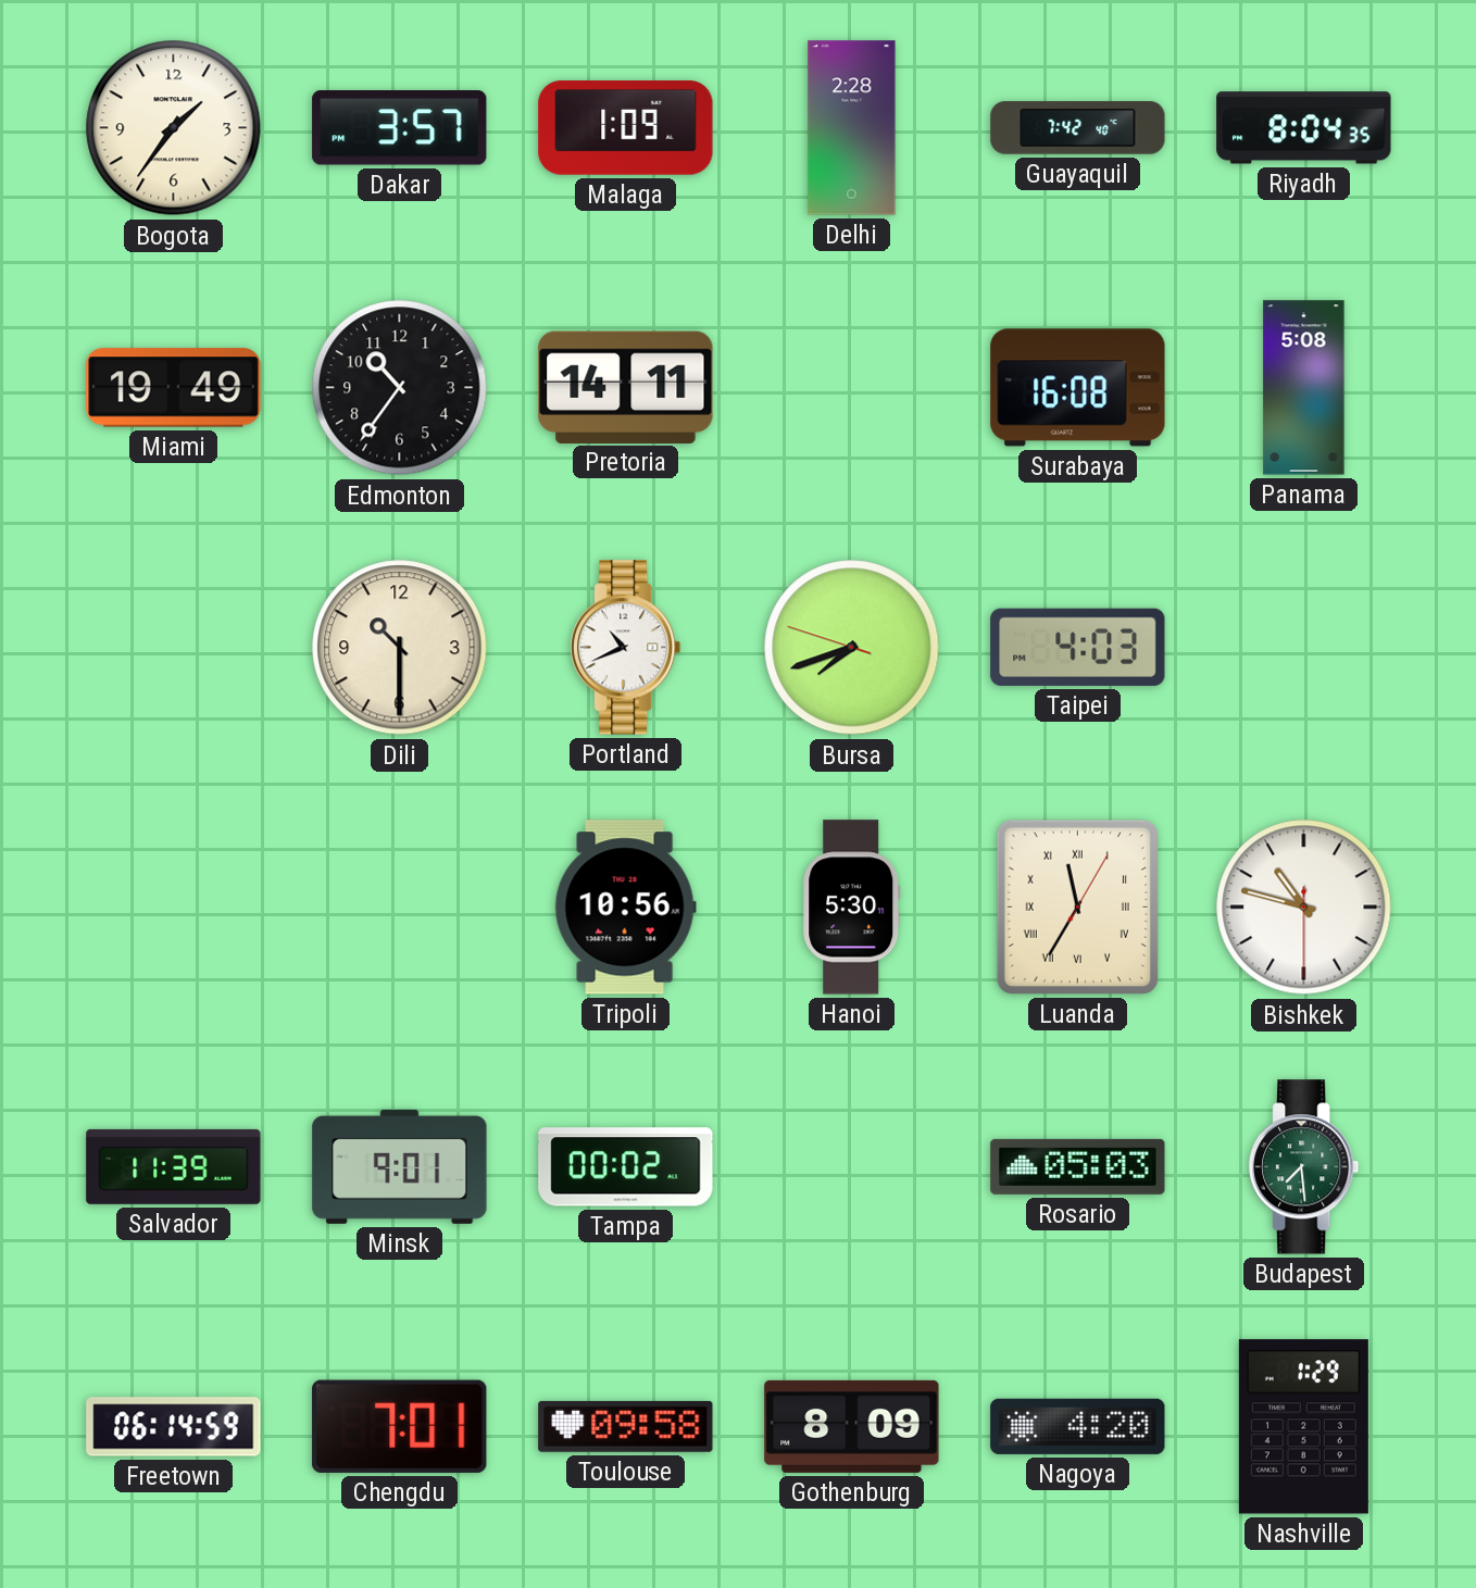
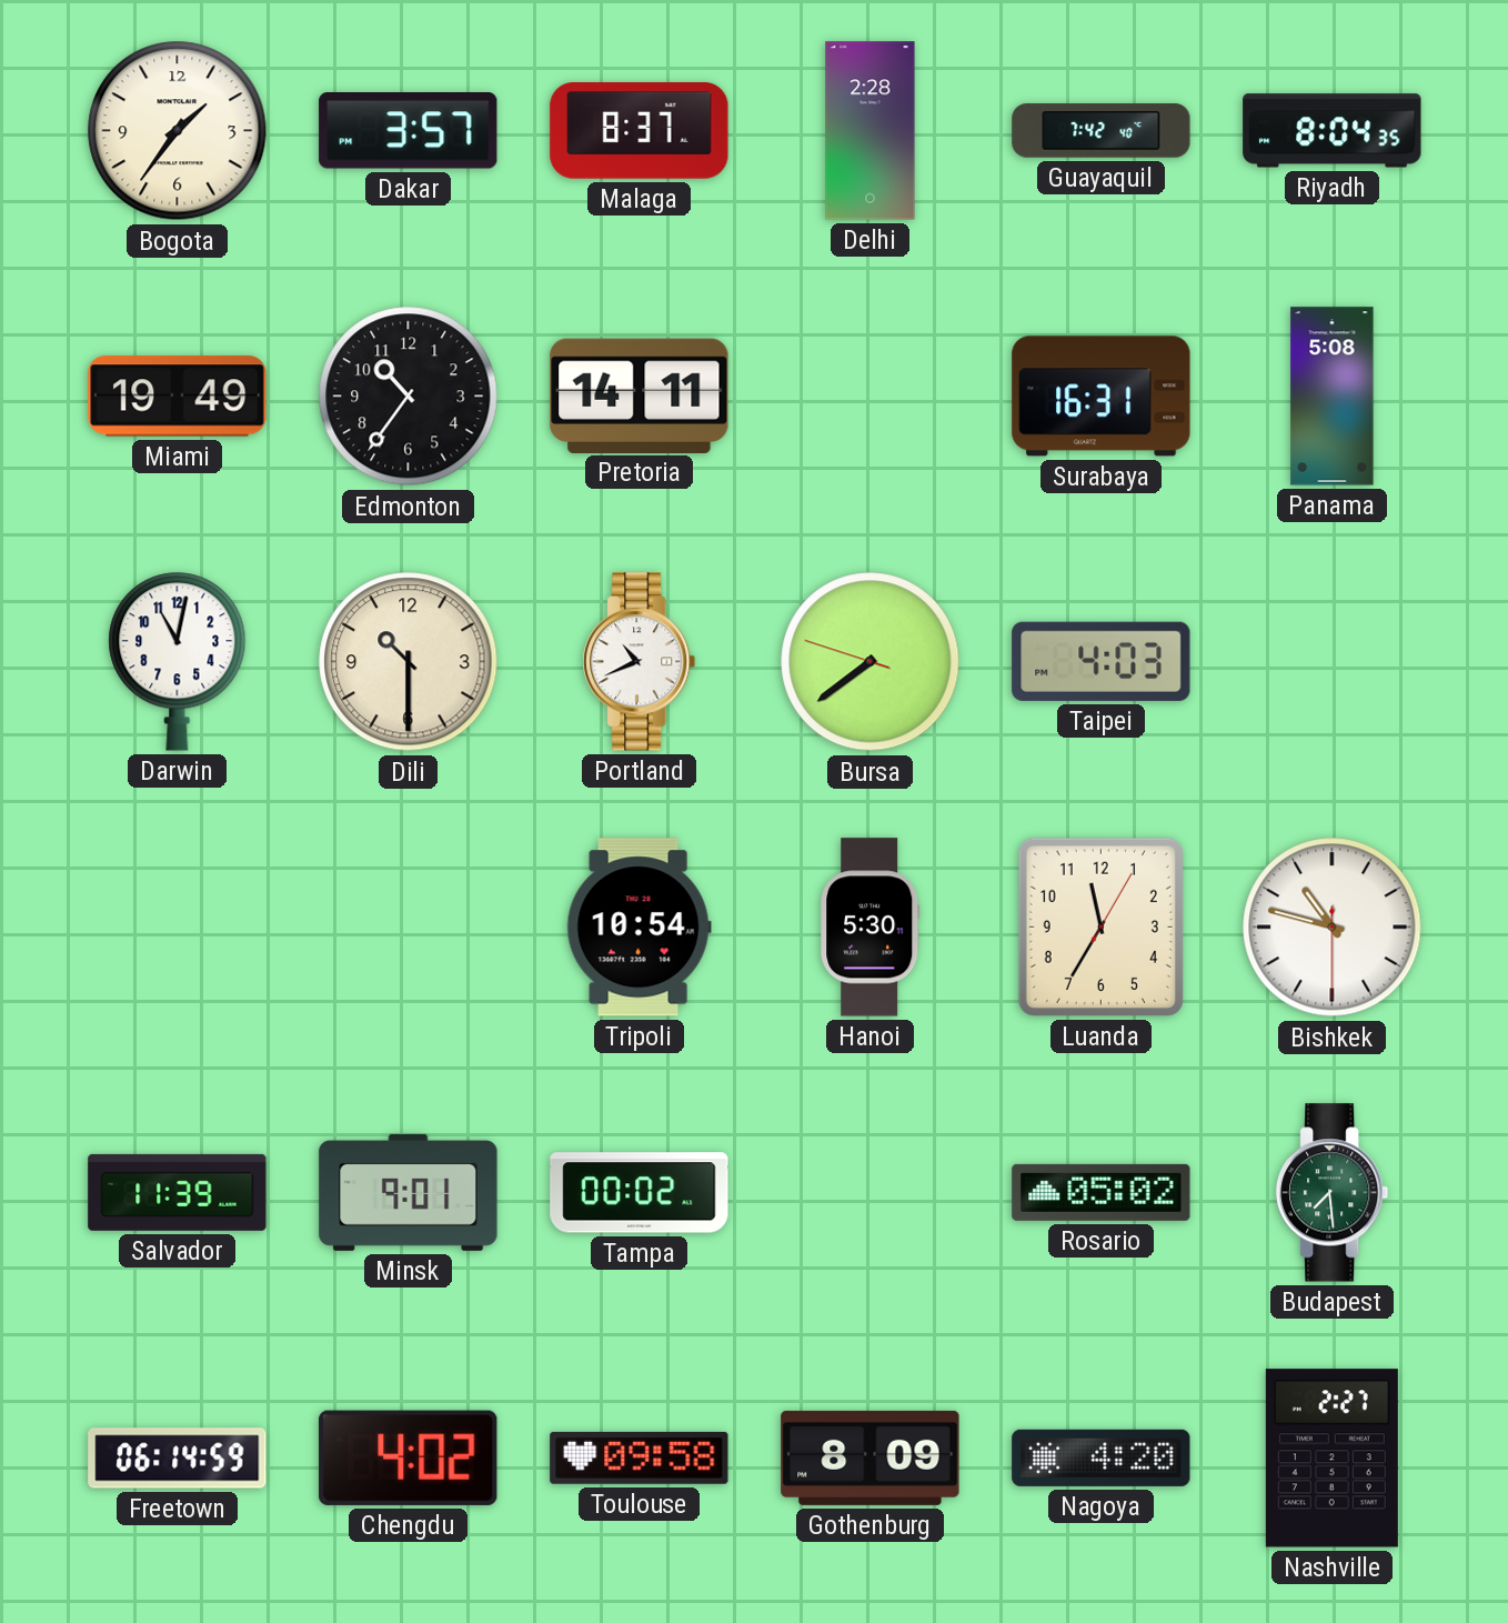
Malaga: 1:09 -> 8:37
Surabaya: 16:08 -> 16:31
Darwin: none -> 11:02
Bursa: 7:41 -> 7:38
Tripoli: 10:56 -> 10:54
Luanda numerals: Roman -> Arabic
Rosario: 05:03 -> 05:02
Chengdu: 7:01 -> 4:02
Nashville: 1:29 -> 2:27
